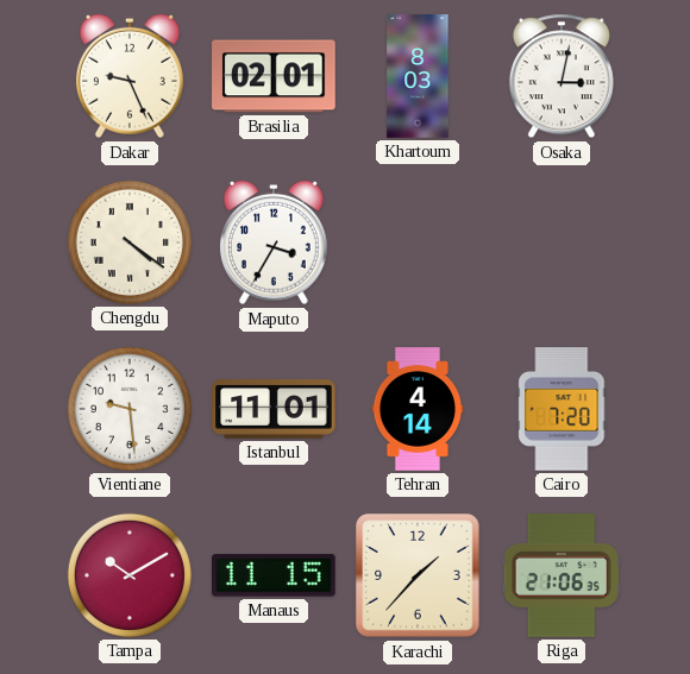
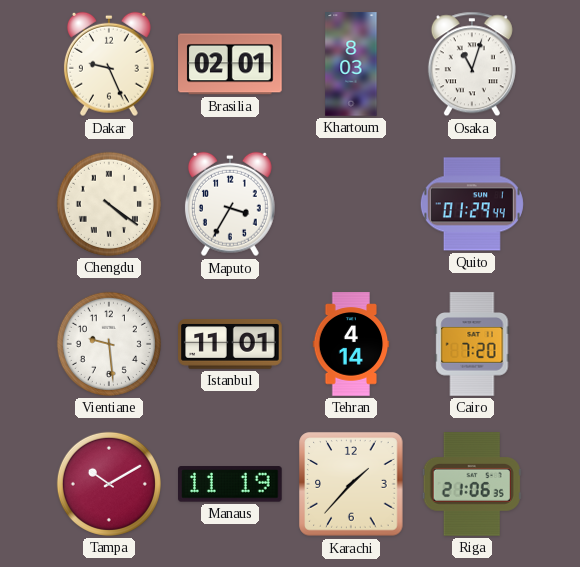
Osaka: 3:02 -> 11:03
Quito: none -> 01:29
Manaus: 11:15 -> 11:19
